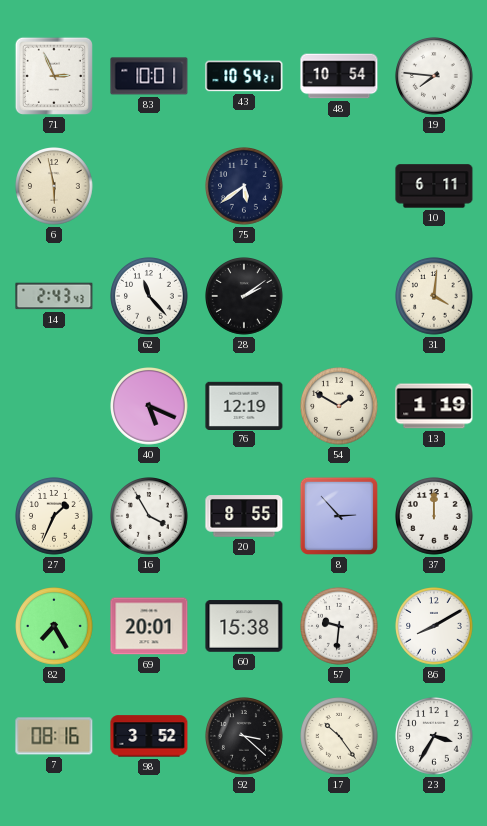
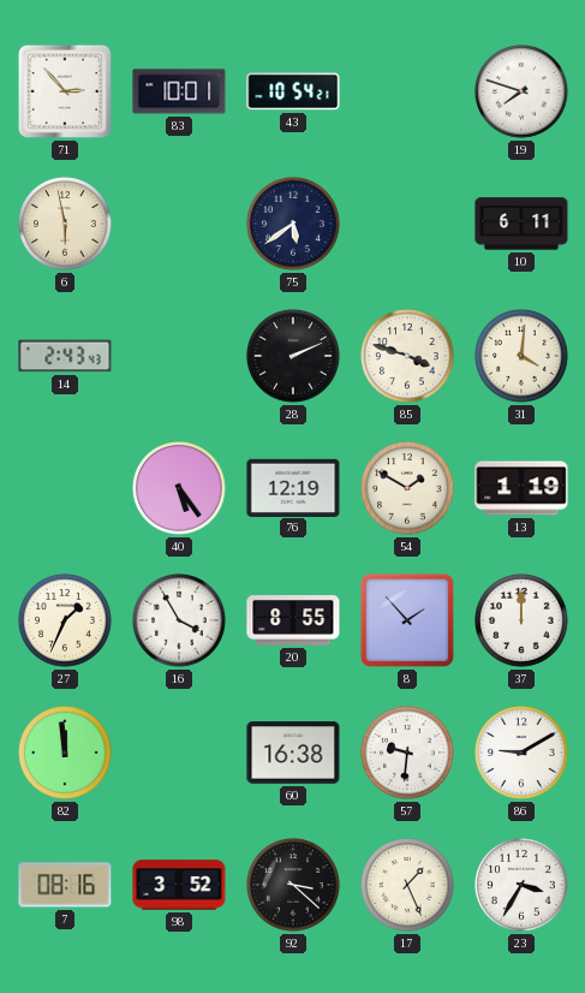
71: 2:56 -> 2:53
48: 10:54 -> none
19: 7:46 -> 7:48
62: 11:23 -> none
28: 2:09 -> 2:11
85: none -> 3:48
40: 5:19 -> 5:24
8: 2:53 -> 1:53
82: 7:25 -> 11:59
69: 20:01 -> none
60: 15:38 -> 16:38
86: 8:10 -> 9:10
17: 10:24 -> 1:26
